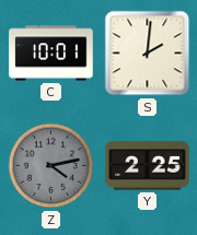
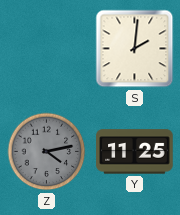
C: 10:01 -> none
Y: 2:25 -> 11:25
